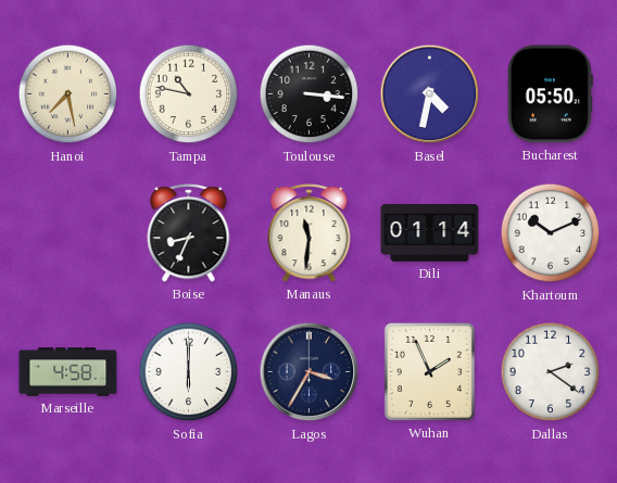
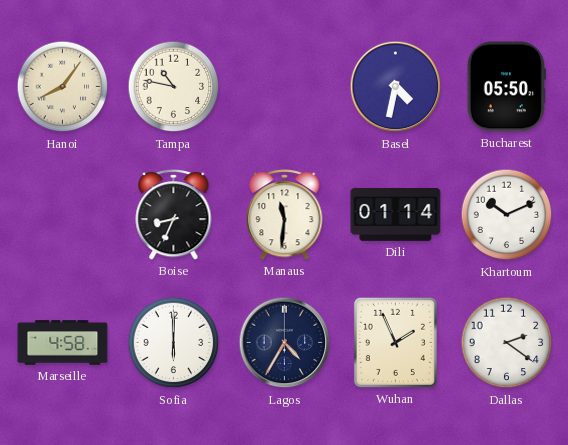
Hanoi: 7:28 -> 8:06
Toulouse: 3:16 -> none
Lagos: 3:35 -> 4:35
